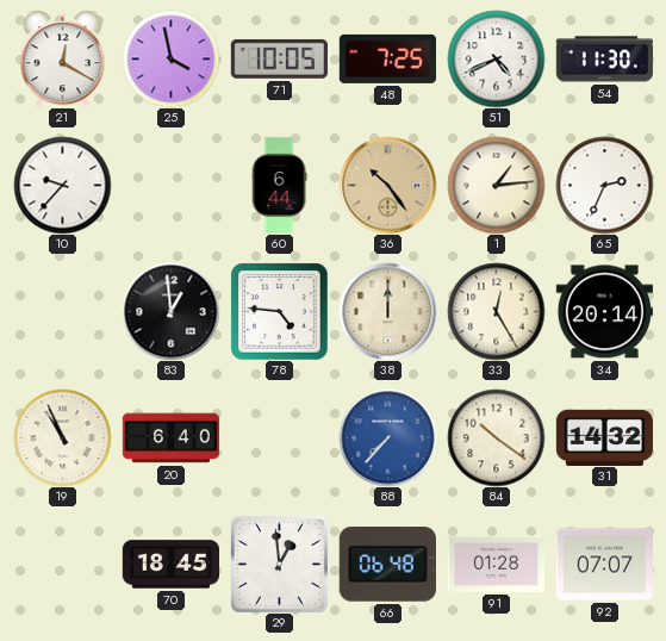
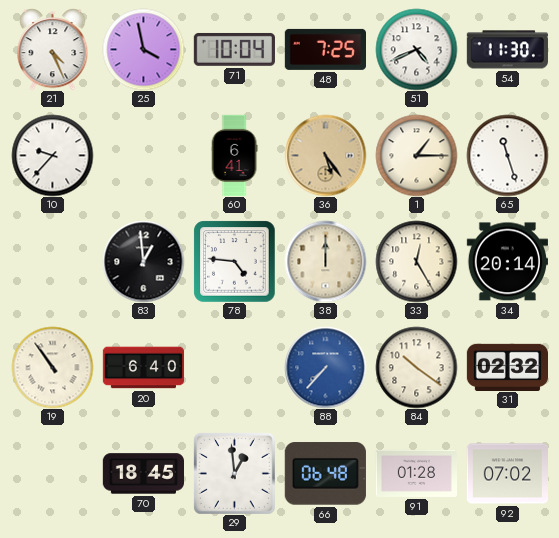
21: 12:20 -> 4:26
71: 10:05 -> 10:04
60: 6:44 -> 6:41
36: 10:24 -> 5:24
1: 1:14 -> 1:15
65: 2:34 -> 11:27
19: 10:56 -> 10:54
31: 14:32 -> 02:32
92: 07:07 -> 07:02
